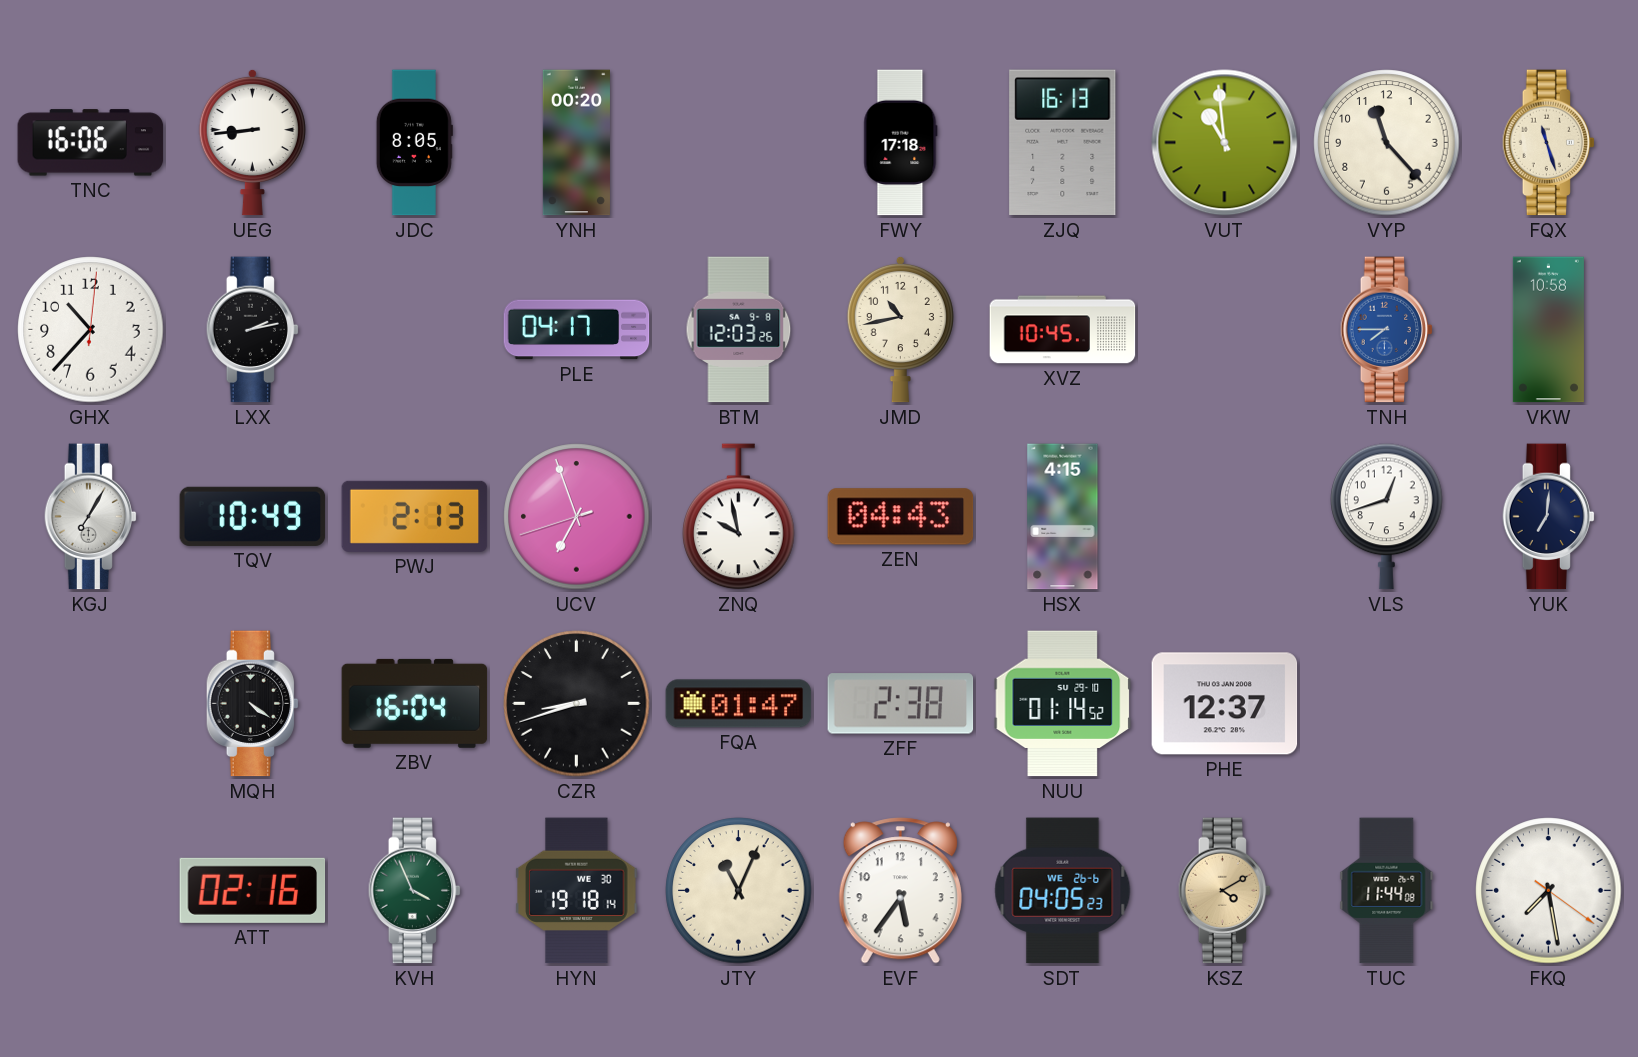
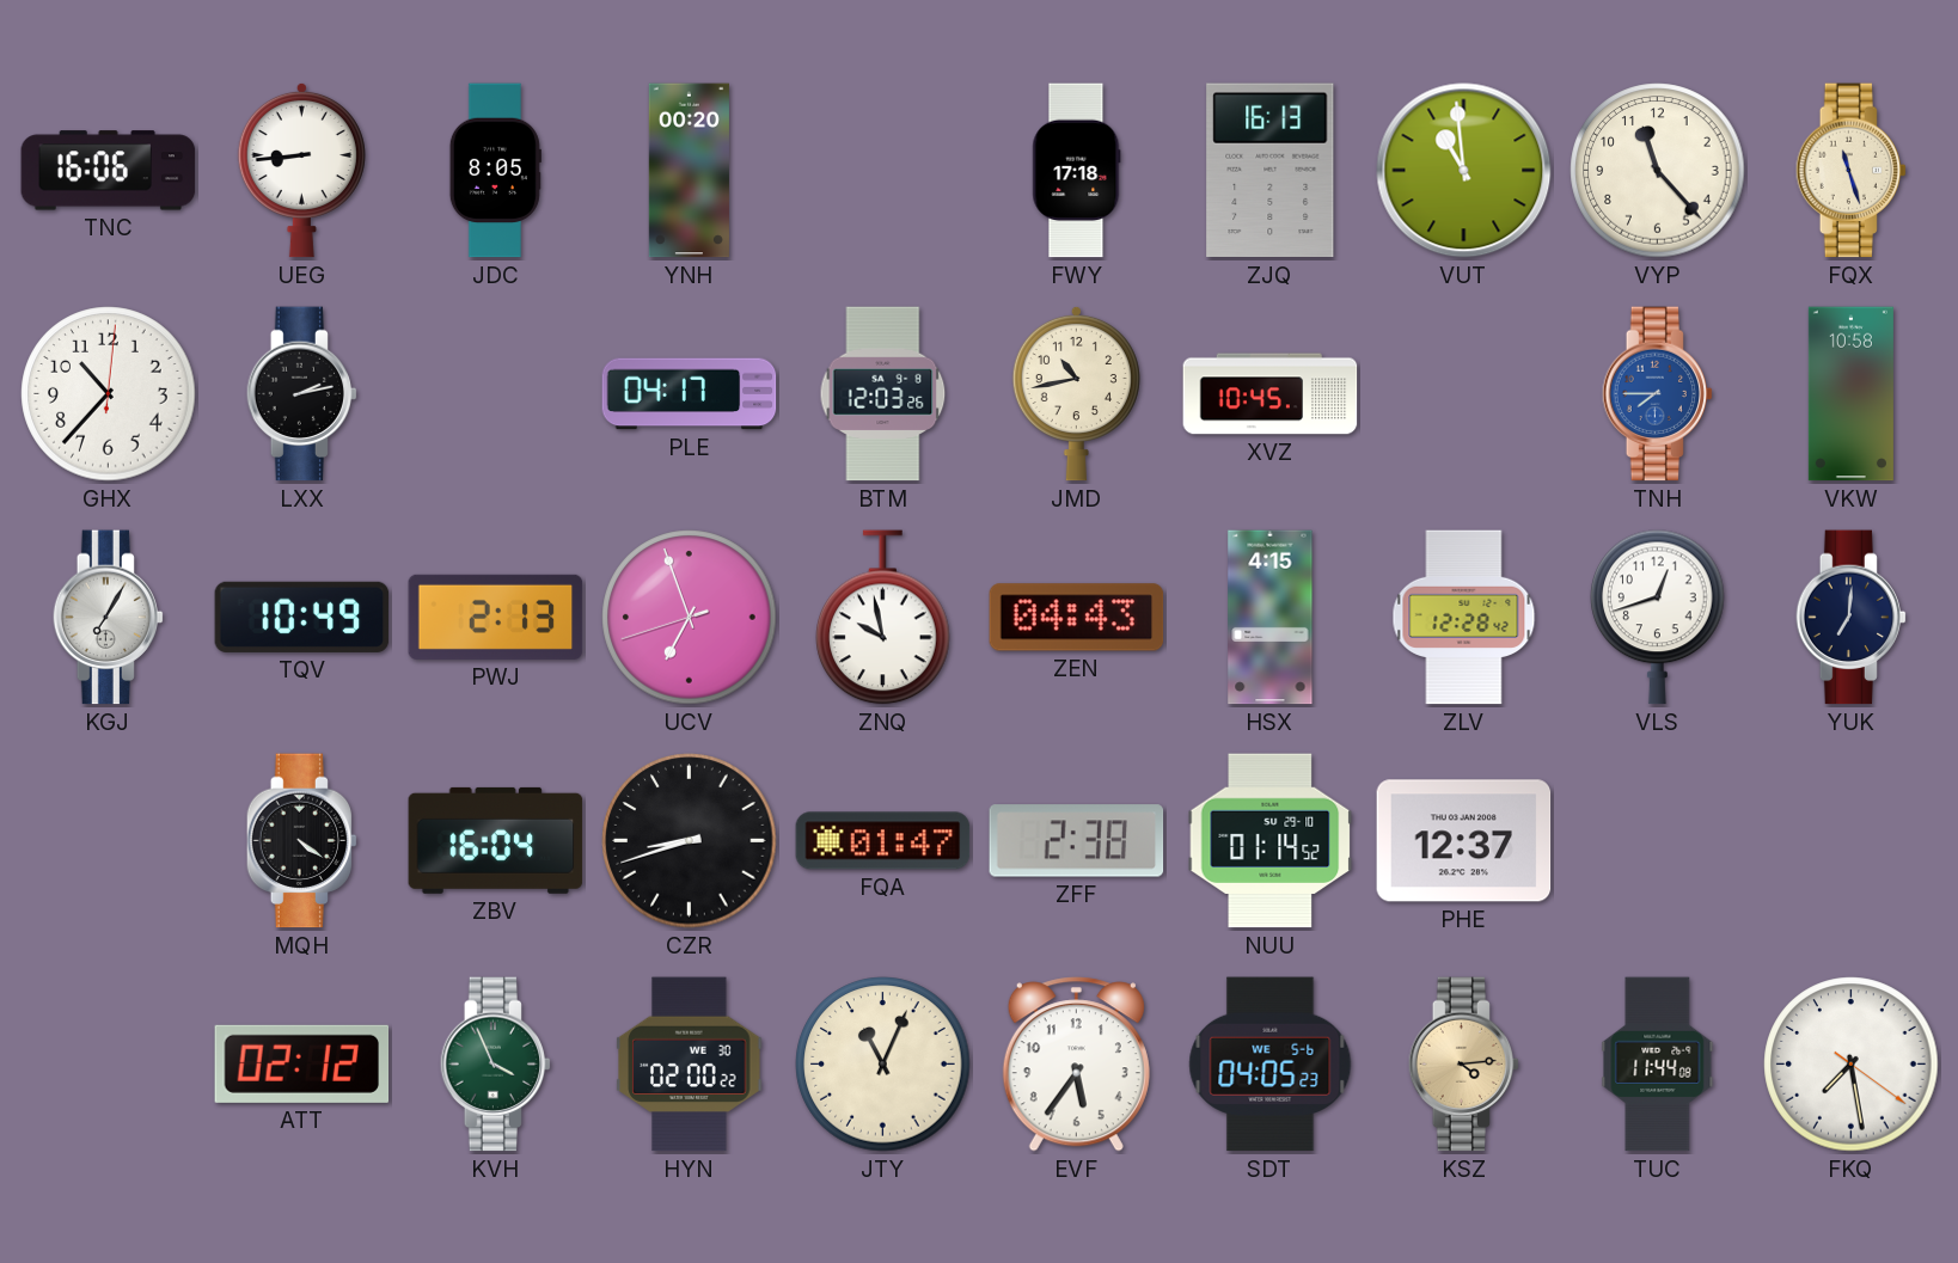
ZLV: none -> 12:28
ATT: 02:16 -> 02:12
HYN: 19:18 -> 02:00
SDT date: WE 26-6 -> WE 5-6
KSZ: 4:10 -> 4:14
